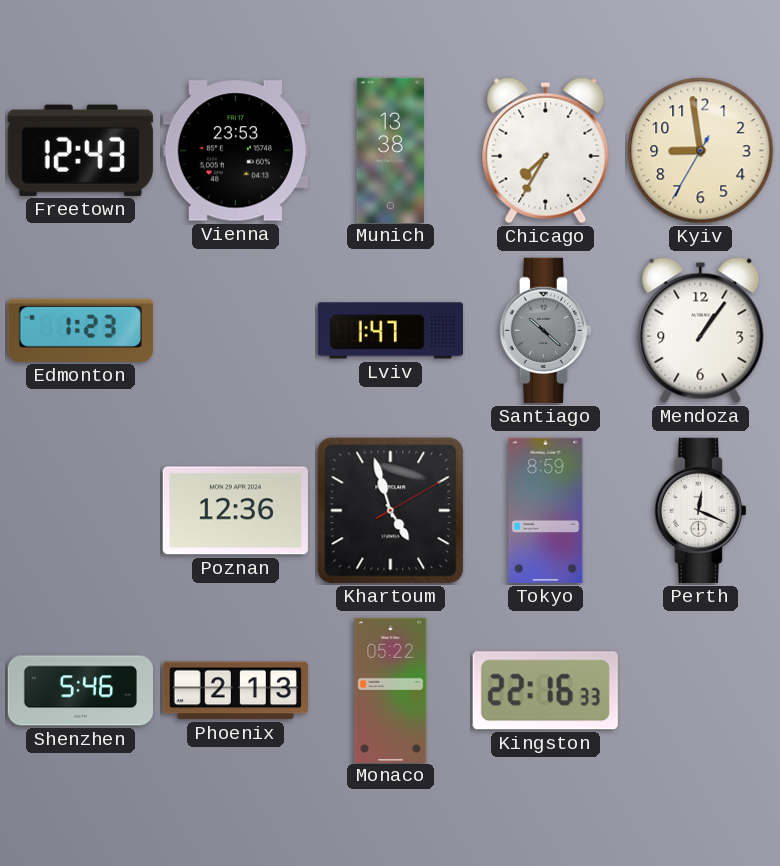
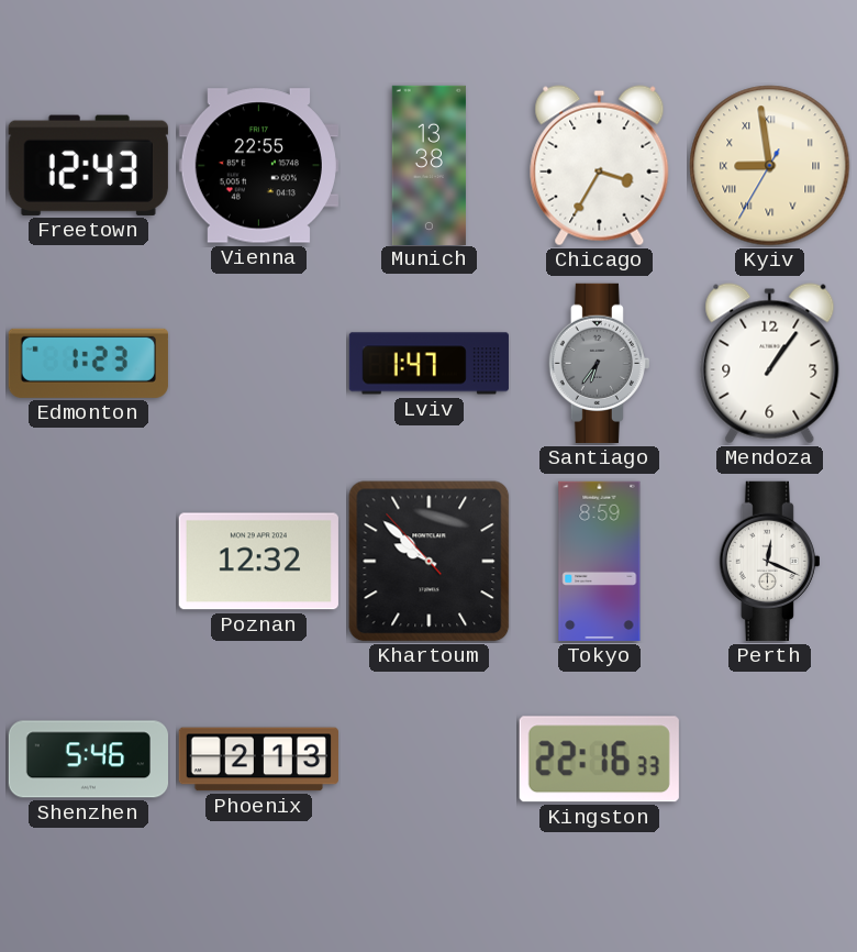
Vienna: 23:53 -> 22:55
Chicago: 7:35 -> 3:35
Kyiv numerals: Arabic -> Roman
Santiago: 10:22 -> 6:36
Poznan: 12:36 -> 12:32
Khartoum: 4:57 -> 9:51
Monaco: 05:22 -> none
